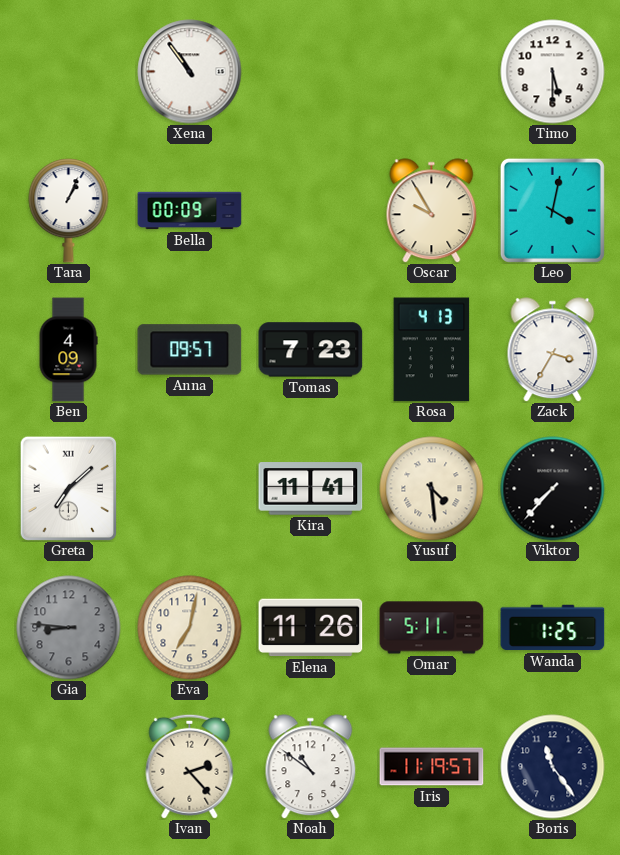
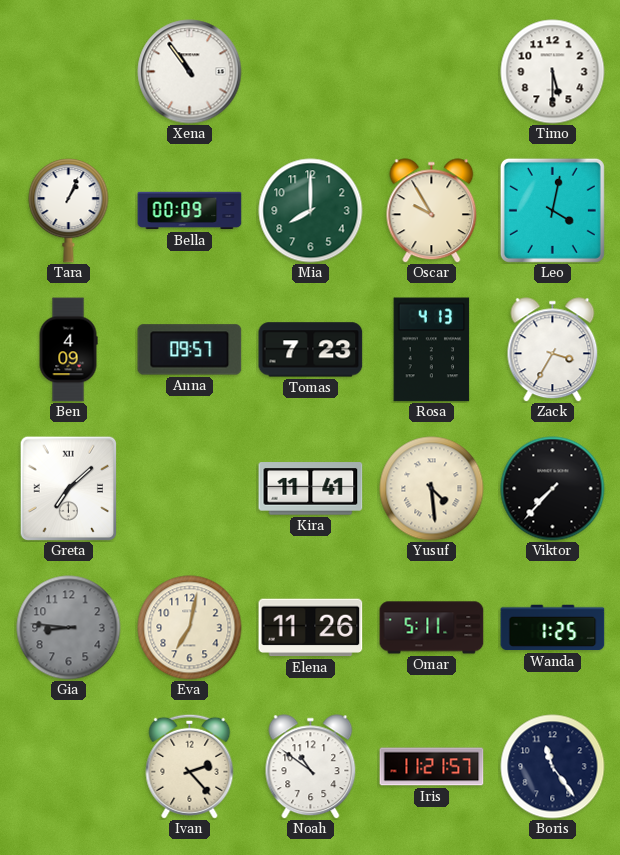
Mia: none -> 8:00
Iris: 11:19 -> 11:21
